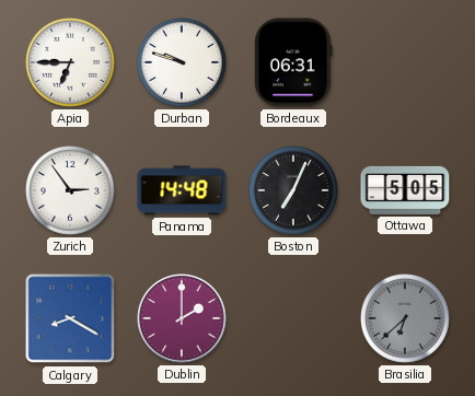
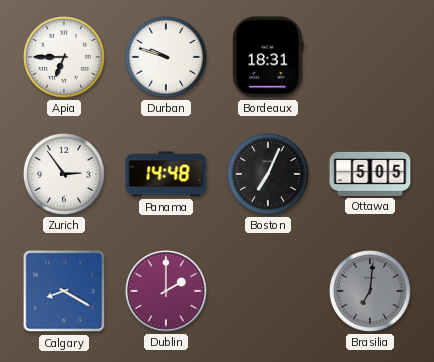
Bordeaux: 06:31 -> 18:31
Brasilia: 6:38 -> 7:01
